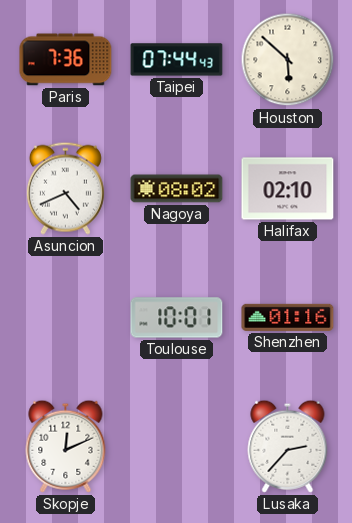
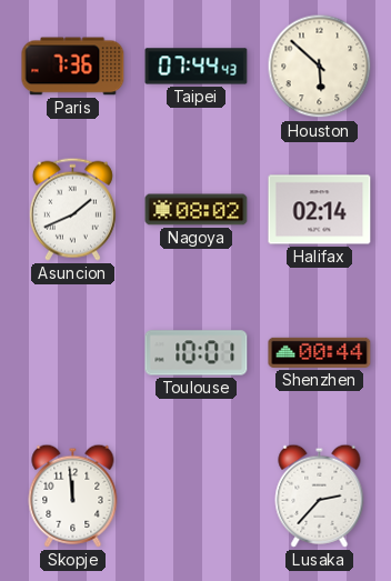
Asuncion: 4:41 -> 1:41
Halifax: 02:10 -> 02:14
Shenzhen: 01:16 -> 00:44
Skopje: 12:11 -> 11:59
